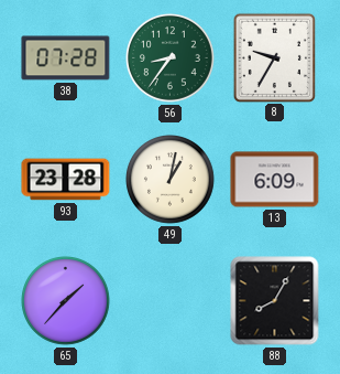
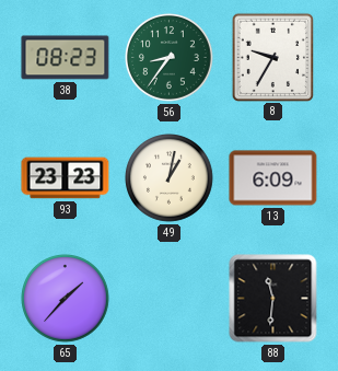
38: 07:28 -> 08:23
93: 23:28 -> 23:23
88: 8:05 -> 11:31
